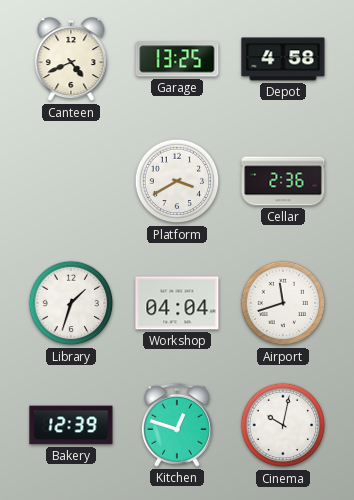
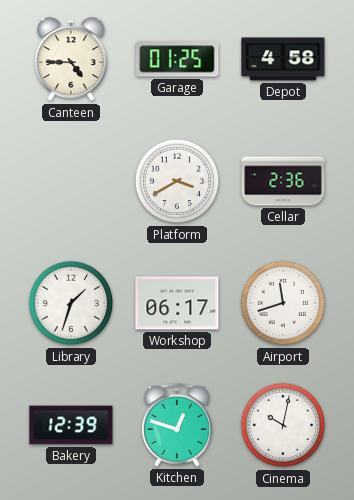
Canteen: 4:41 -> 4:45
Garage: 13:25 -> 01:25
Workshop: 04:04 -> 06:17
